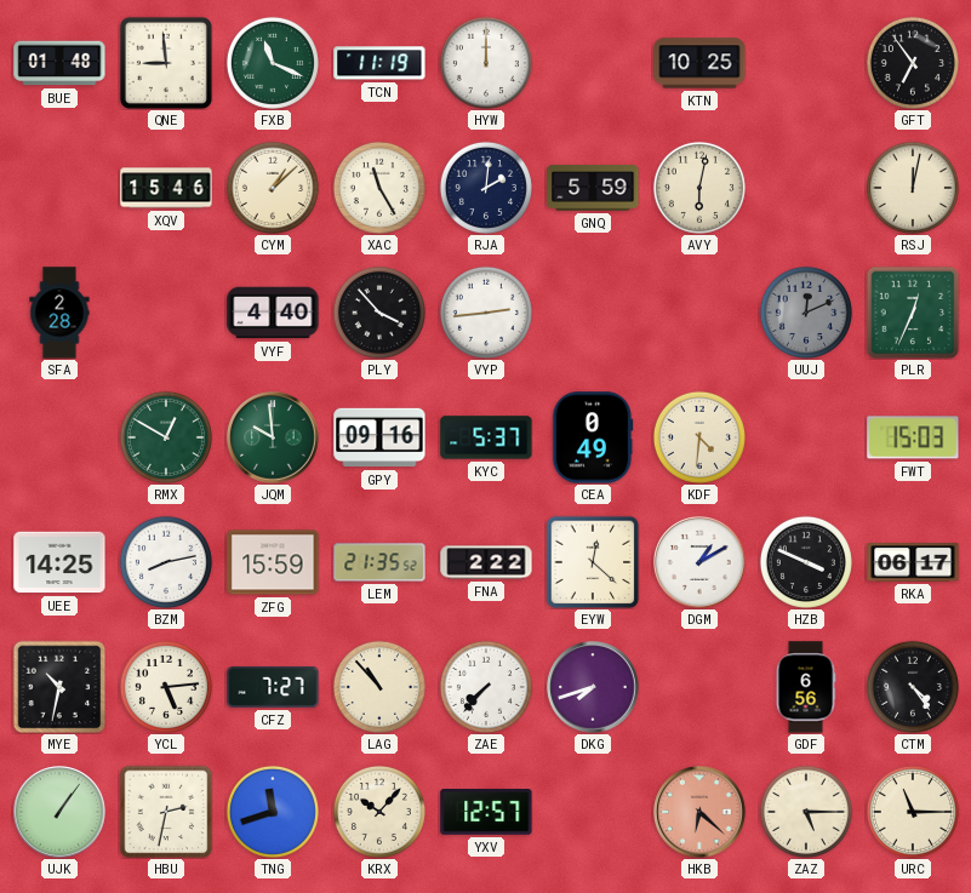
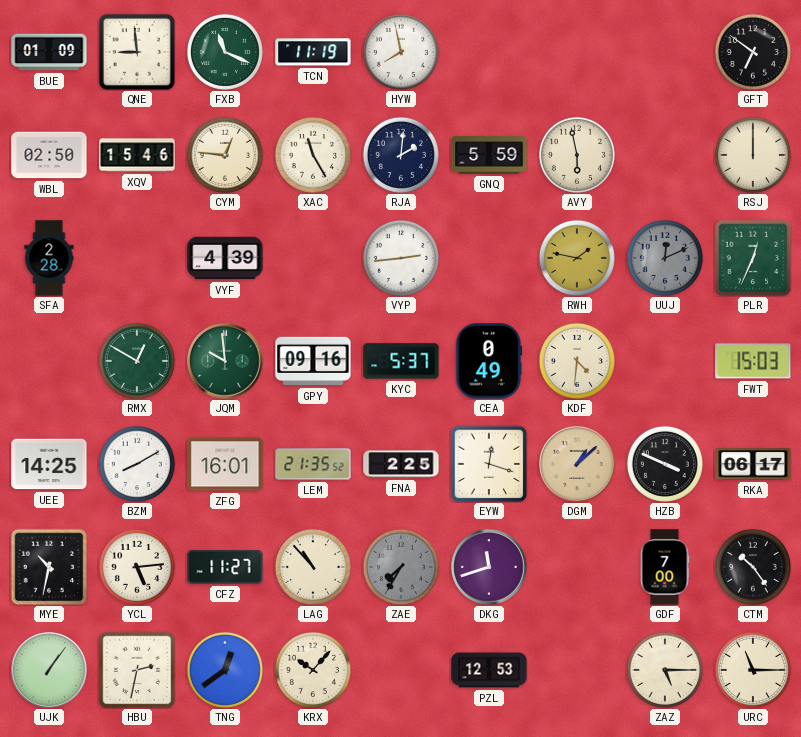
BUE: 01:48 -> 01:09
HYW: 12:00 -> 7:58
KTN: 10:25 -> none
GFT: 6:54 -> 6:51
WBL: none -> 02:50
CYM: 1:08 -> 12:46
AVY: 6:02 -> 5:58
RSJ: 12:02 -> 12:00
VYF: 4:40 -> 4:39
PLY: 3:53 -> none
RWH: none -> 1:47
BZM: 8:13 -> 8:10
ZFG: 15:59 -> 16:01
FNA: 2:22 -> 2:25
EYW: 12:22 -> 12:18
DGM: 1:10 -> 1:08
DGM dial: white -> champagne
CFZ: 7:27 -> 11:27
ZAE: 7:37 -> 7:35
ZAE dial: white -> grey
DKG: 7:42 -> 11:42
GDF: 6:56 -> 7:00
CTM: 4:24 -> 10:24
TNG: 11:42 -> 12:39
YXV: 12:57 -> none
PZL: none -> 12:53
HKB: 6:22 -> none
